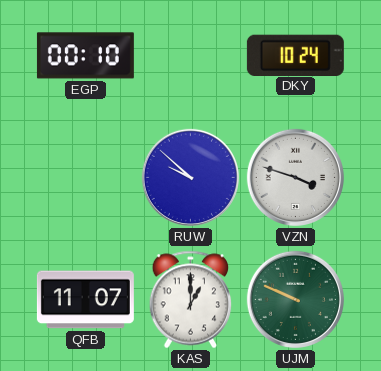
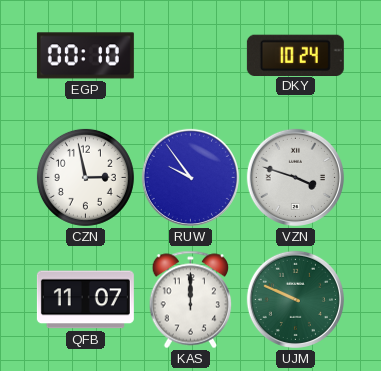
CZN: none -> 2:58
RUW: 9:52 -> 9:54
KAS: 1:00 -> 12:00
